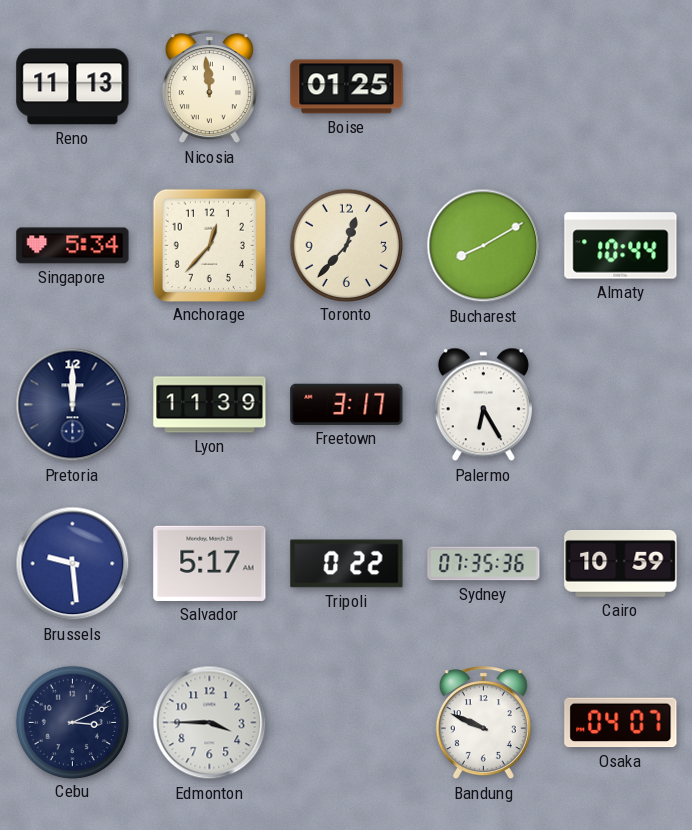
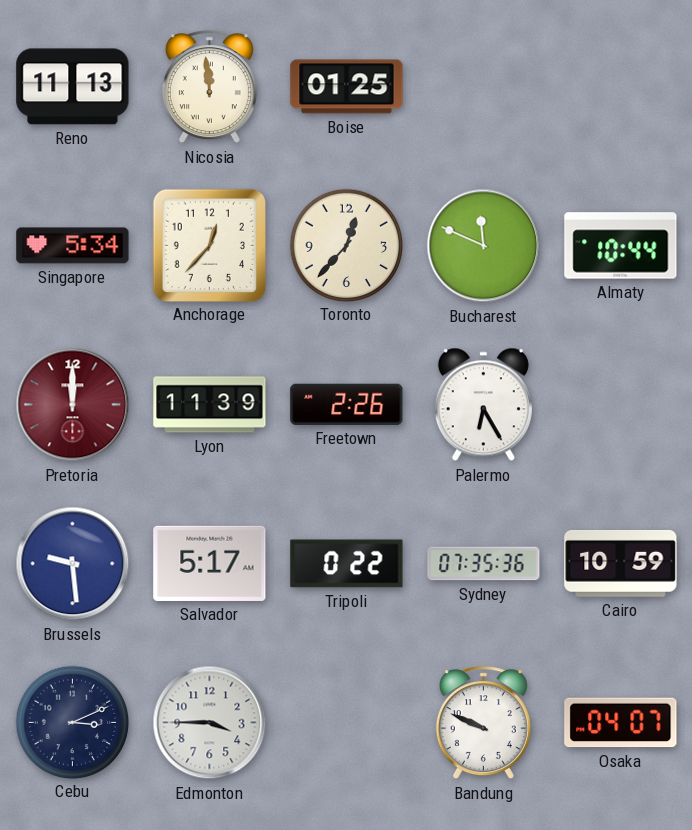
Bucharest: 8:10 -> 11:49
Pretoria dial: navy -> burgundy
Freetown: 3:17 -> 2:26
